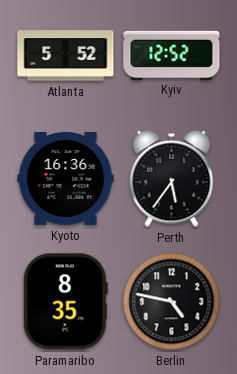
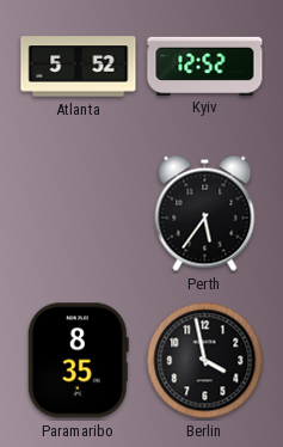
Kyoto: 16:36 -> none
Berlin: 4:47 -> 3:58
